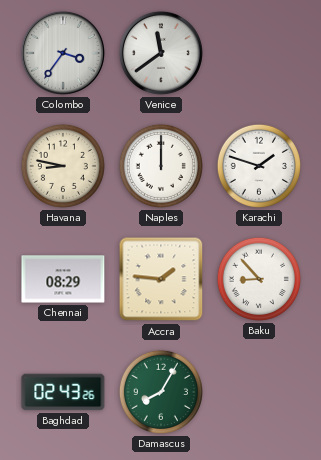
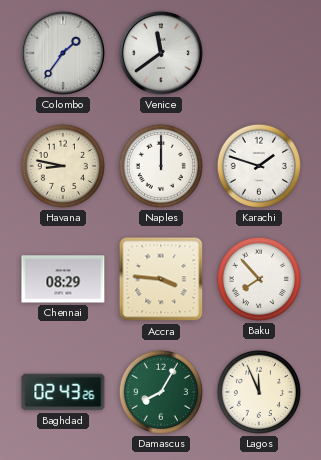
Colombo: 3:36 -> 1:36
Accra: 1:46 -> 3:46
Baku: 8:53 -> 7:53
Lagos: none -> 11:56
